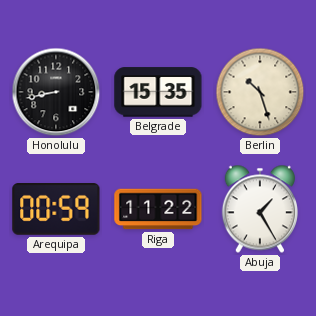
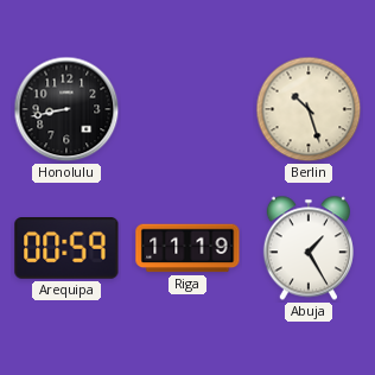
Belgrade: 15:35 -> none
Riga: 11:22 -> 11:19
